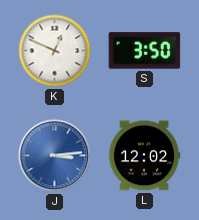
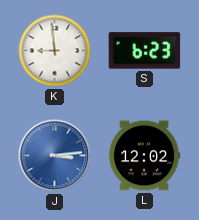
K: 12:49 -> 8:59
S: 3:50 -> 6:23
